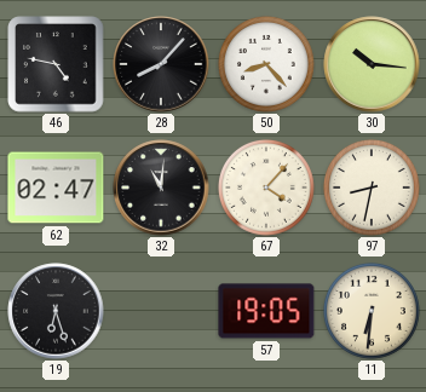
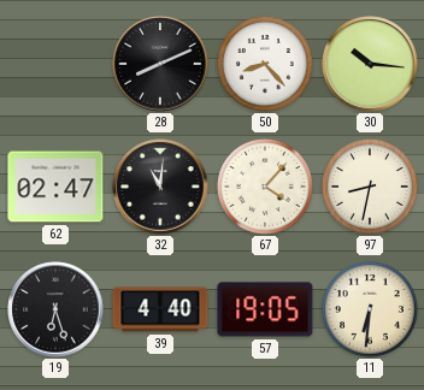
46: 4:47 -> none
28: 8:07 -> 8:11
39: none -> 4:40
